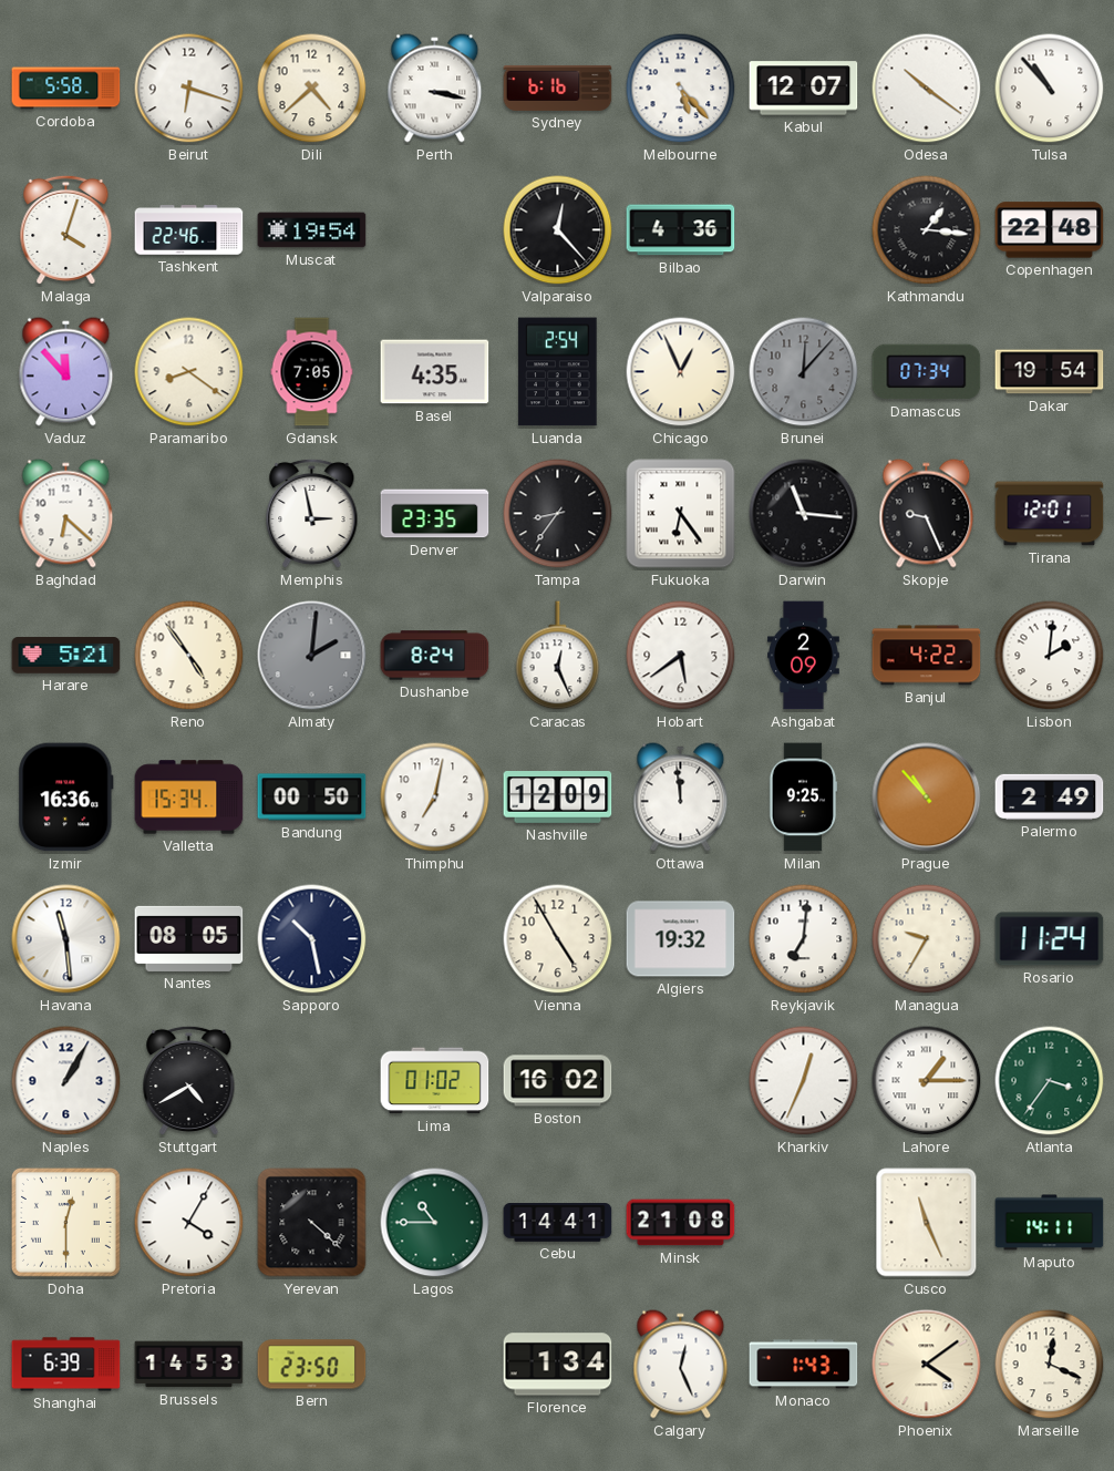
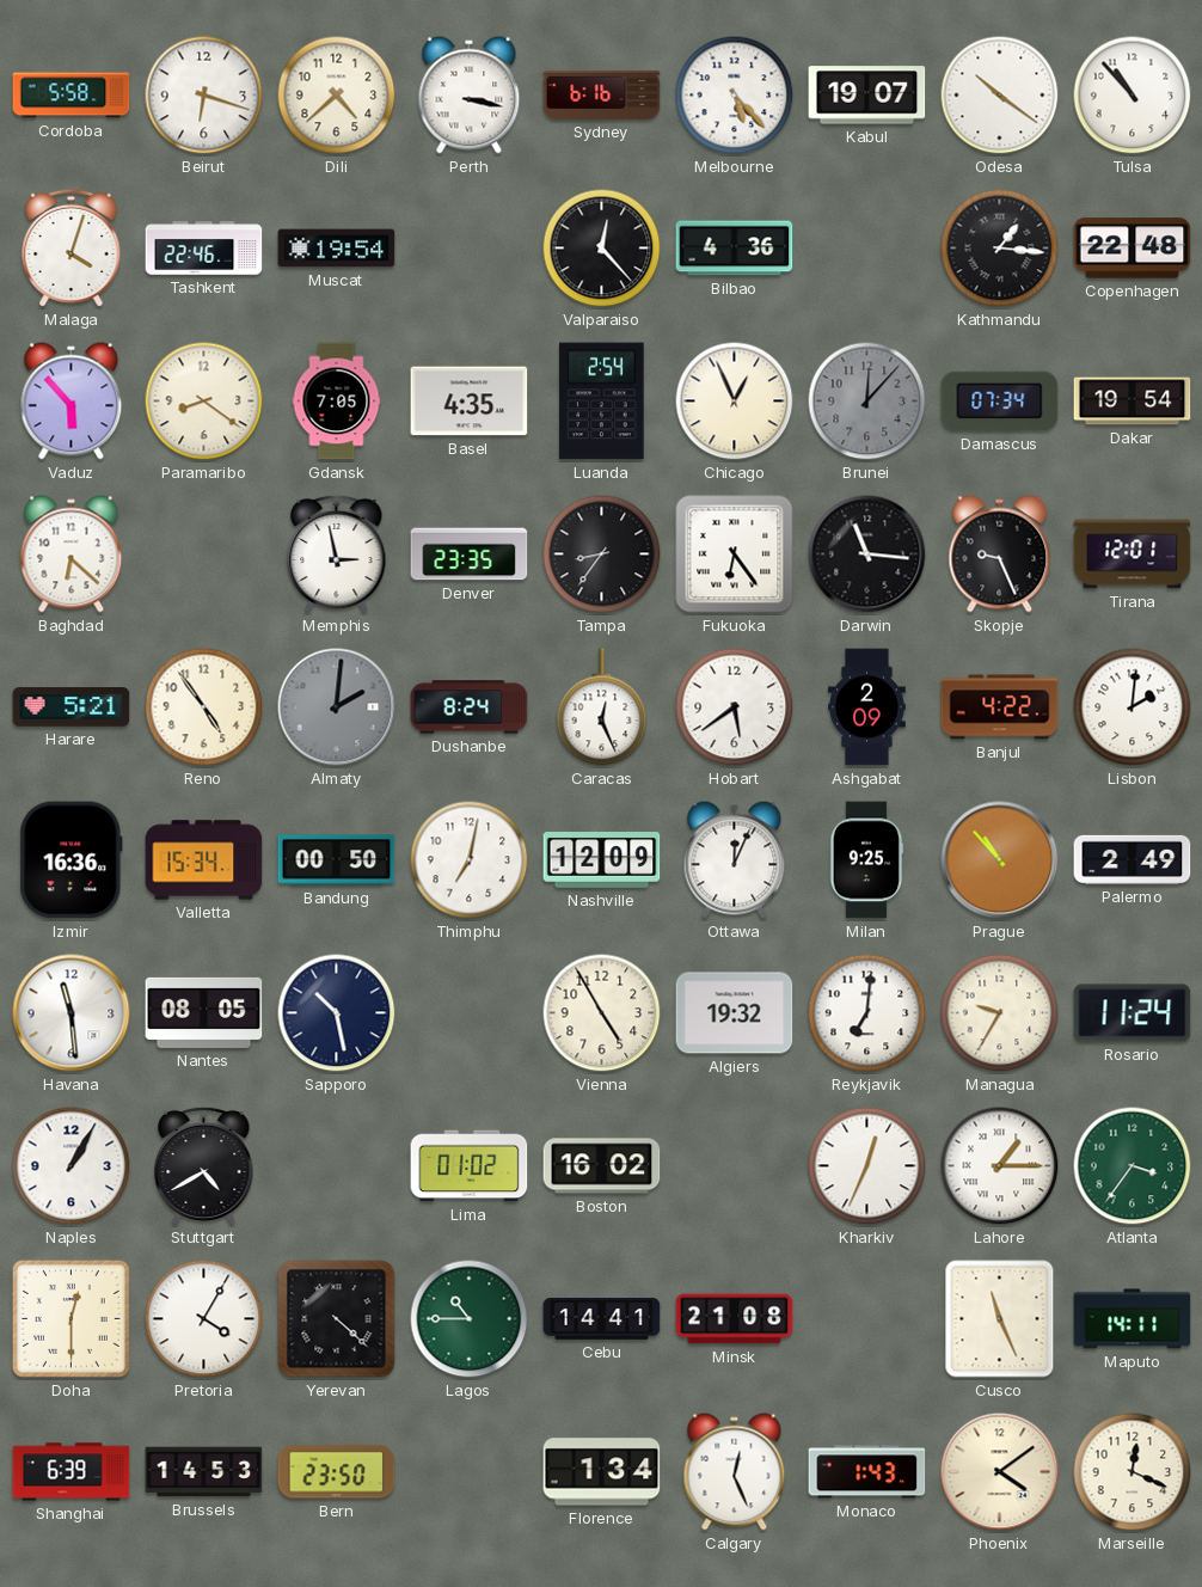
Kabul: 12:07 -> 19:07
Vaduz: 11:53 -> 5:53
Ottawa: 11:59 -> 12:04
